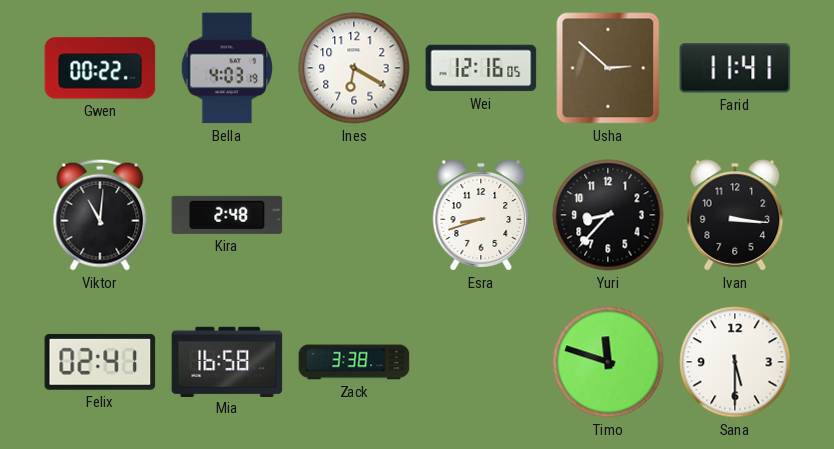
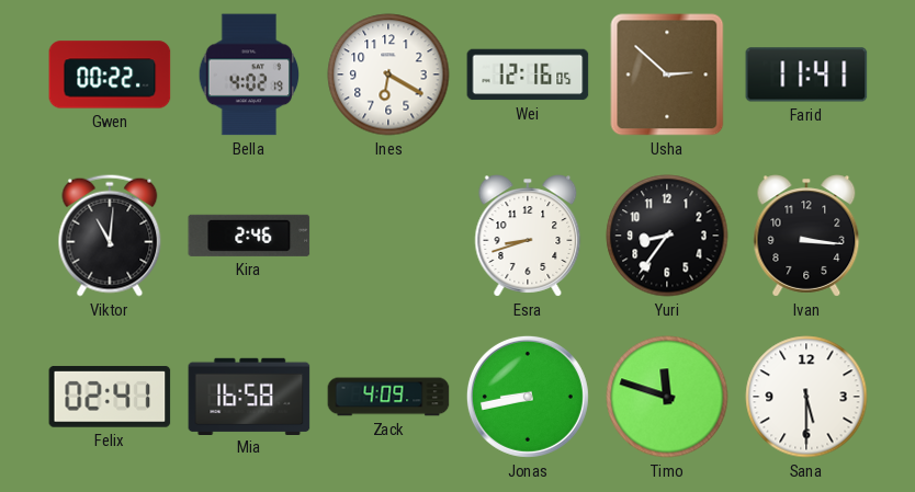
Bella: 4:03 -> 4:02
Kira: 2:48 -> 2:46
Yuri: 8:37 -> 8:36
Zack: 3:38 -> 4:09
Jonas: none -> 8:43
